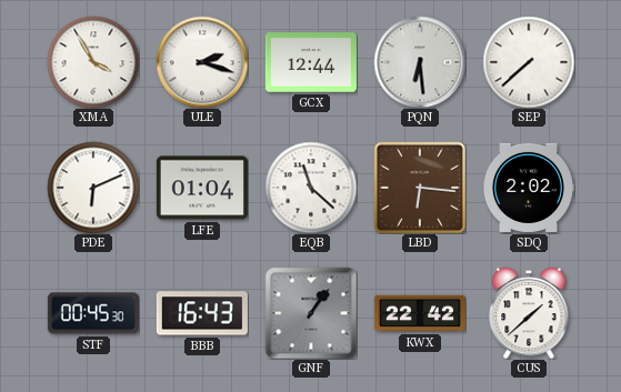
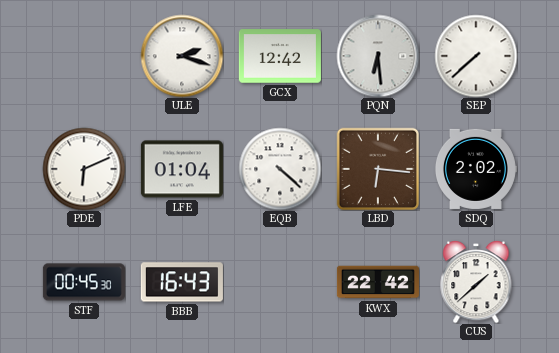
XMA: 3:55 -> none
GCX: 12:44 -> 12:42
EQB: 11:22 -> 4:22
GNF: 1:06 -> none
